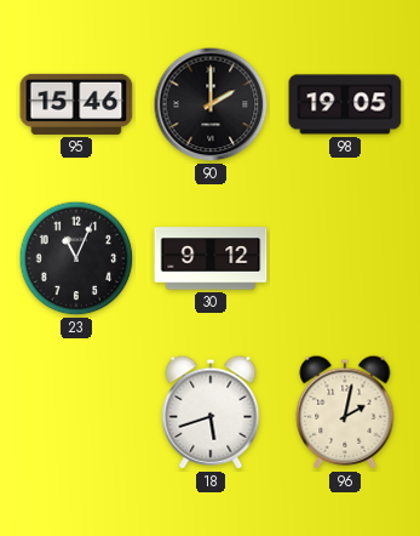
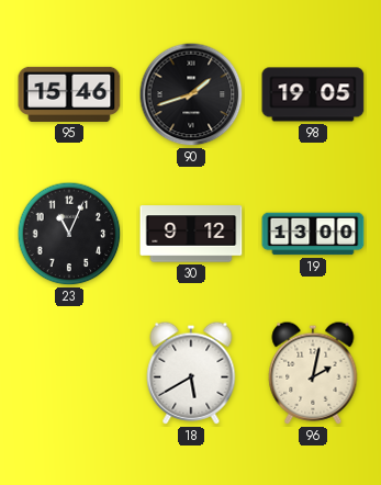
90: 2:00 -> 1:42
19: none -> 13:00
18: 5:42 -> 5:40
